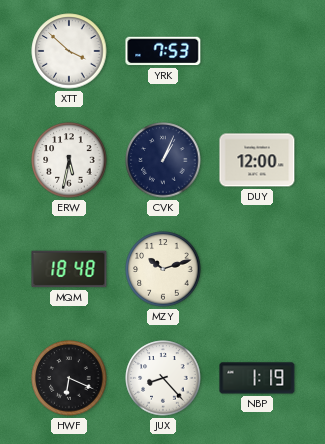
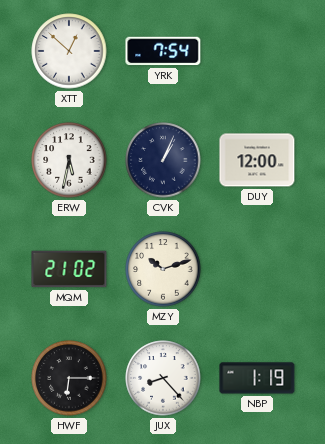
XTT: 3:52 -> 12:52
YRK: 7:53 -> 7:54
MQM: 18:48 -> 21:02
HWF: 6:19 -> 6:15
